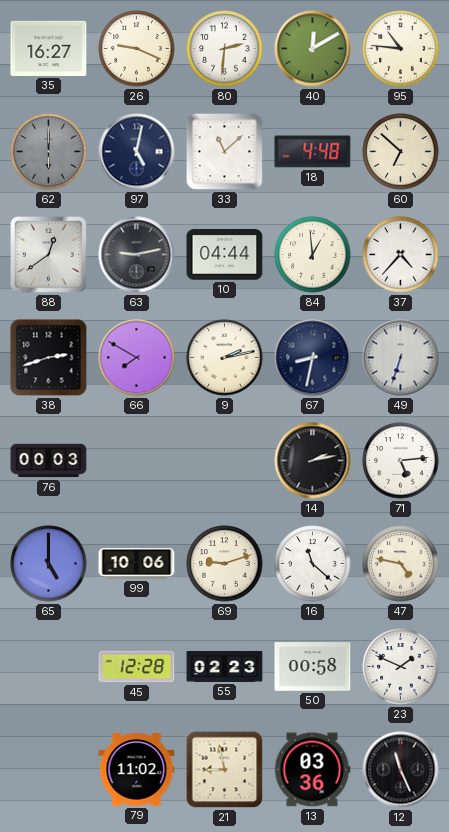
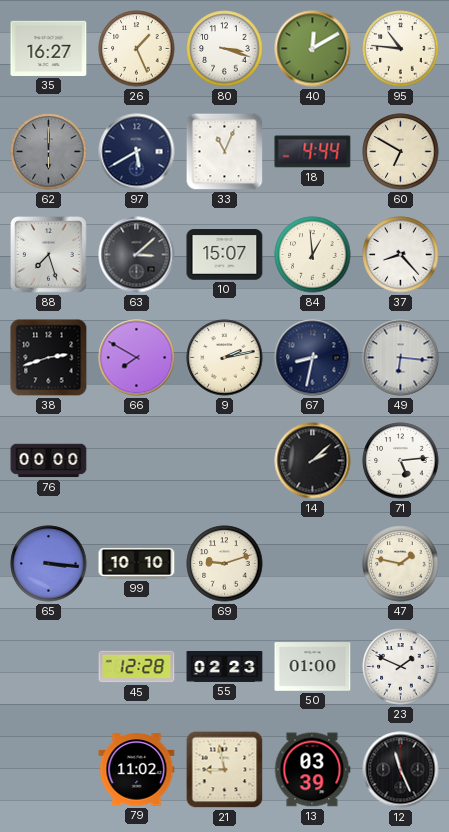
26: 9:19 -> 1:26
80: 2:31 -> 3:18
97: 5:02 -> 5:40
33: 11:08 -> 11:04
18: 4:48 -> 4:44
60: 6:52 -> 6:50
88: 12:39 -> 7:27
63: 9:13 -> 3:08
10: 04:44 -> 15:07
37: 4:37 -> 8:23
49: 6:33 -> 6:16
76: 00:03 -> 00:00
14: 2:13 -> 2:08
65: 5:00 -> 3:16
99: 10:06 -> 10:10
16: 11:22 -> none
47: 4:47 -> 1:47
50: 00:58 -> 01:00
13: 03:36 -> 03:39
